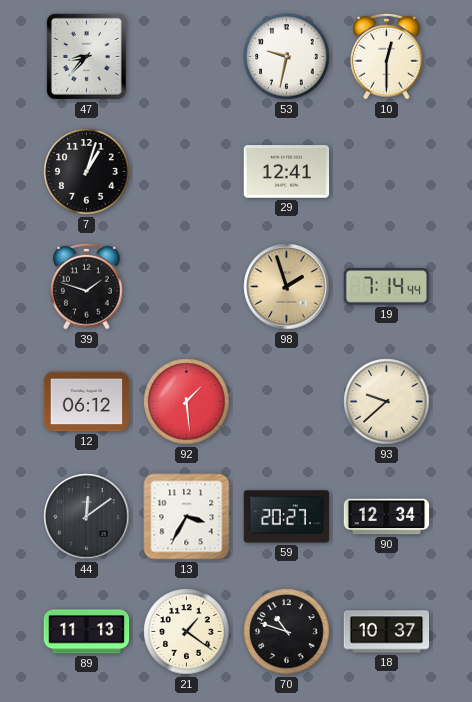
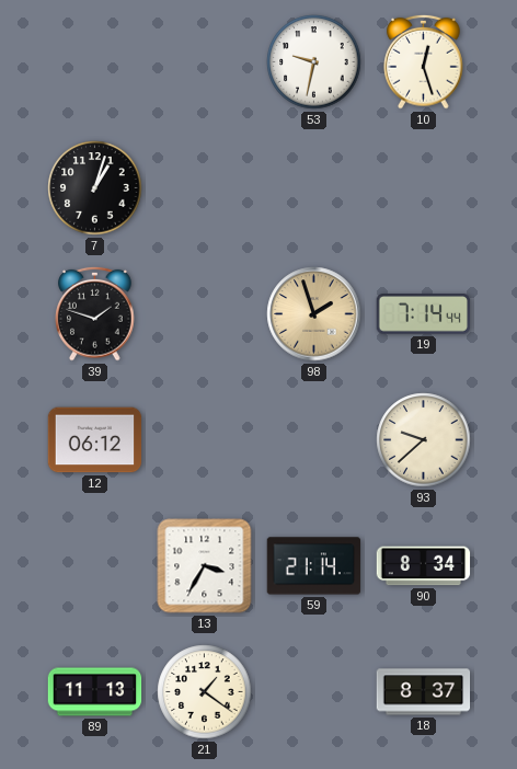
47: 8:37 -> none
10: 12:30 -> 12:27
29: 12:41 -> none
92: 1:29 -> none
44: 12:09 -> none
59: 20:27 -> 21:14
90: 12:34 -> 8:34
70: 10:48 -> none
18: 10:37 -> 8:37
